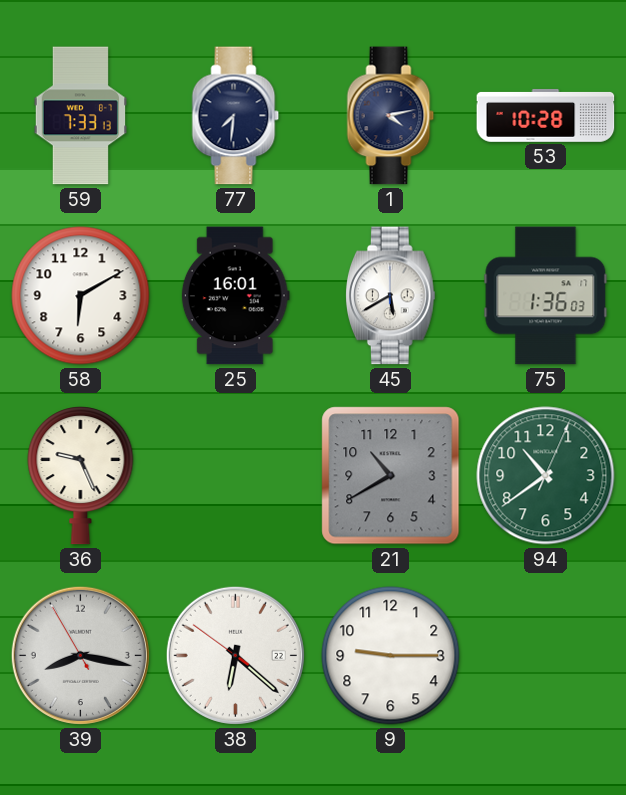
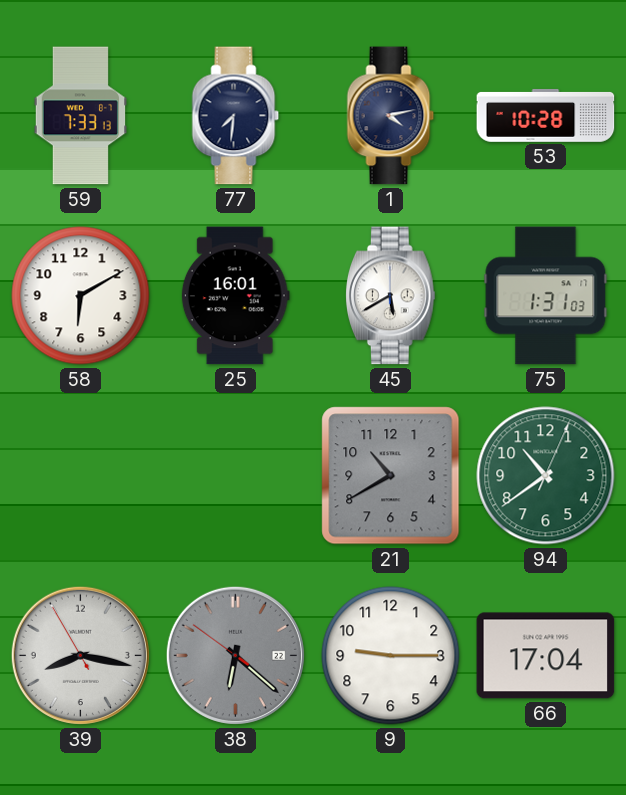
75: 1:36 -> 1:31
36: 9:26 -> none
38 dial: white -> grey
66: none -> 17:04
